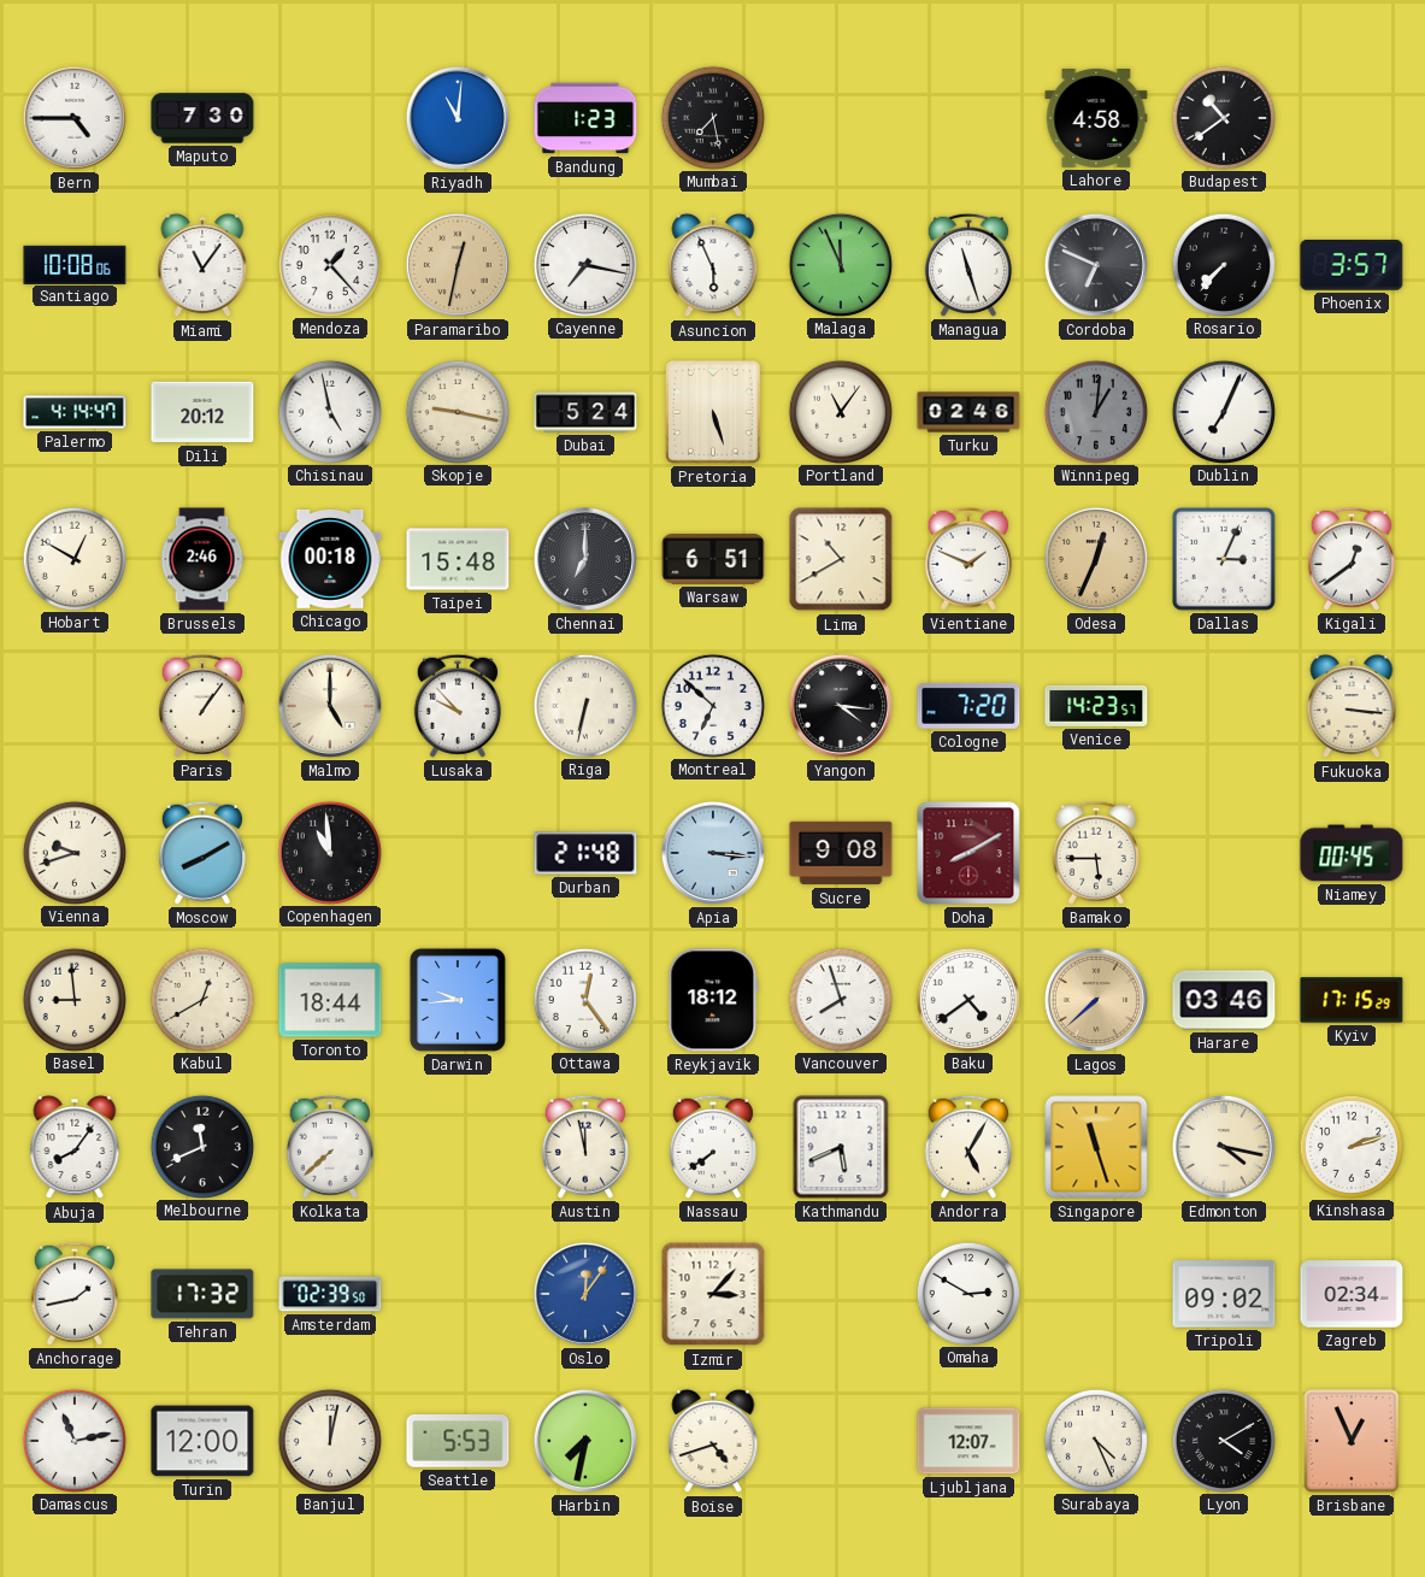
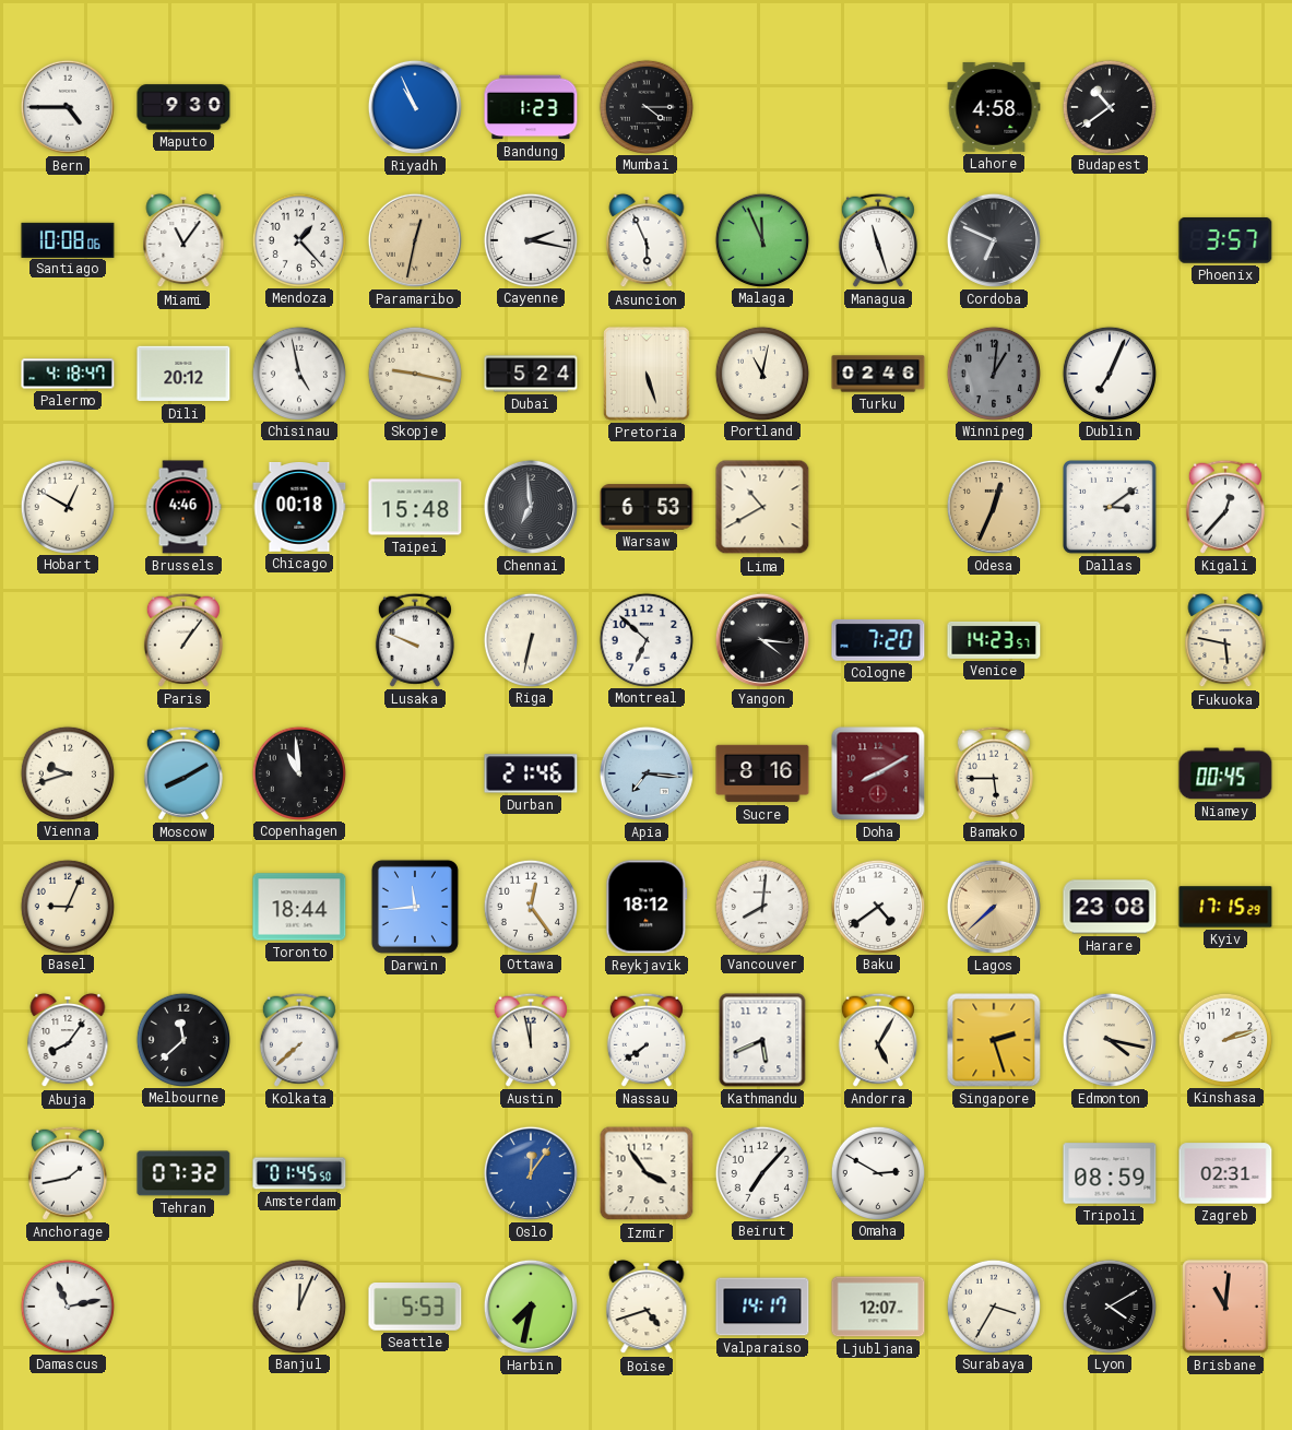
Maputo: 7:30 -> 9:30
Riyadh: 11:01 -> 10:56
Mumbai: 7:28 -> 4:15
Cayenne: 7:17 -> 2:17
Rosario: 7:37 -> none
Palermo: 4:14 -> 4:18
Portland: 11:06 -> 11:02
Brussels: 2:46 -> 4:46
Chennai: 7:00 -> 6:59
Warsaw: 6:51 -> 6:53
Vientiane: 1:49 -> none
Dallas: 3:04 -> 3:09
Kigali: 12:39 -> 12:37
Malmo: 5:00 -> none
Lusaka: 9:53 -> 9:49
Fukuoka: 3:16 -> 5:47
Durban: 21:48 -> 21:46
Apia: 3:16 -> 7:16
Sucre: 9:08 -> 8:16
Basel: 8:59 -> 9:04
Kabul: 12:40 -> none
Darwin: 9:44 -> 11:44
Vancouver: 7:57 -> 8:01
Harare: 03:46 -> 23:08
Melbourne: 11:41 -> 11:38
Singapore: 11:27 -> 2:27
Tehran: 17:32 -> 07:32
Amsterdam: 02:39 -> 01:45
Izmir: 3:07 -> 3:54
Beirut: none -> 7:07
Tripoli: 09:02 -> 08:59
Zagreb: 02:34 -> 02:31
Turin: 12:00 -> none
Banjul: 12:02 -> 12:04
Valparaiso: none -> 14:17
Surabaya: 4:26 -> 3:35
Brisbane: 12:56 -> 11:01
